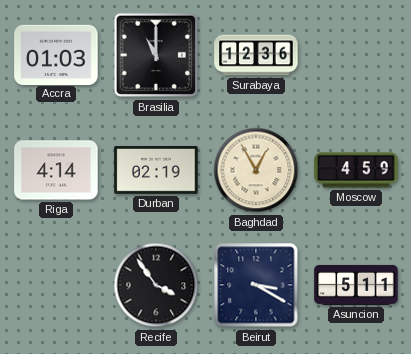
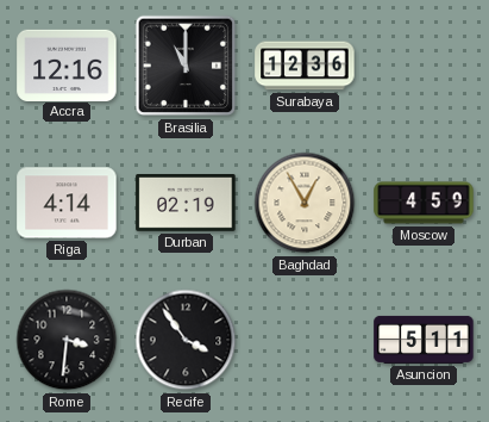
Accra: 01:03 -> 12:16
Rome: none -> 3:31
Beirut: 3:20 -> none
